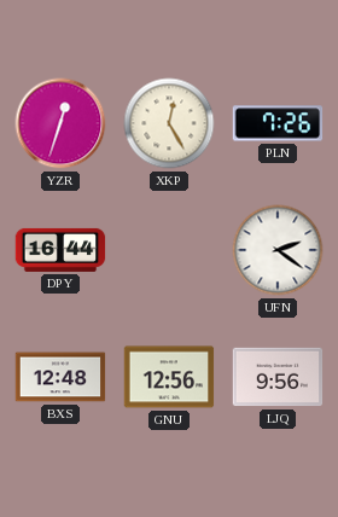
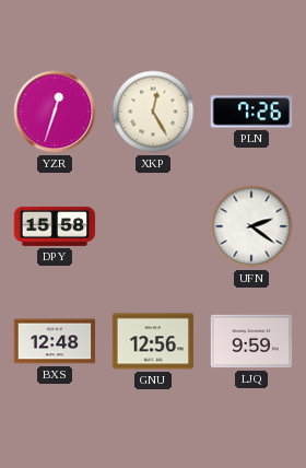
DPY: 16:44 -> 15:58
LJQ: 9:56 -> 9:59
